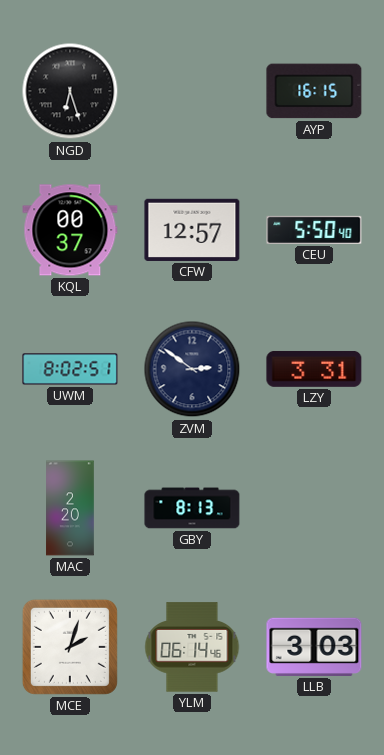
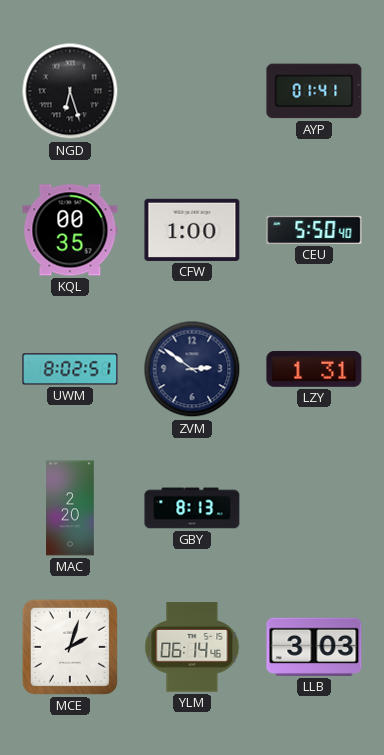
AYP: 16:15 -> 01:41
KQL: 00:37 -> 00:35
CFW: 12:57 -> 1:00
LZY: 3:31 -> 1:31
